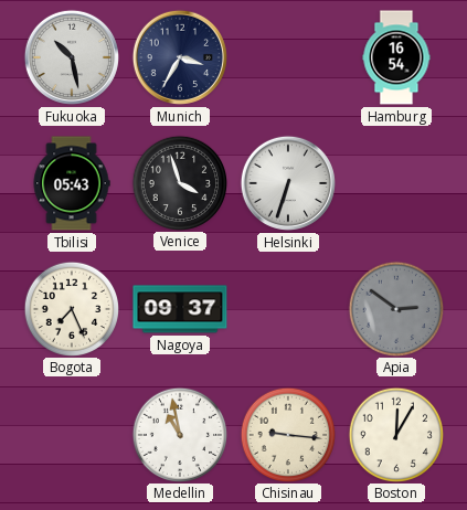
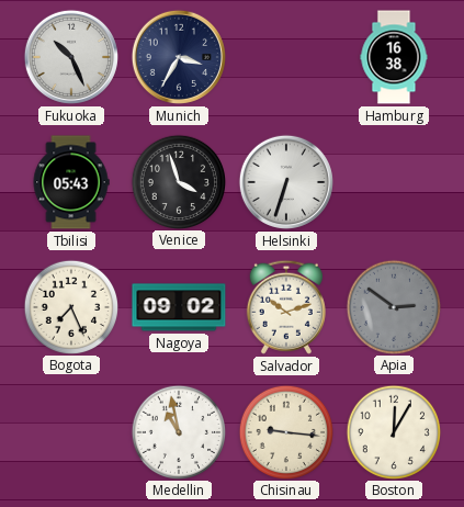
Fukuoka: 10:28 -> 10:26
Hamburg: 16:54 -> 16:38
Nagoya: 09:37 -> 09:02
Salvador: none -> 10:12
